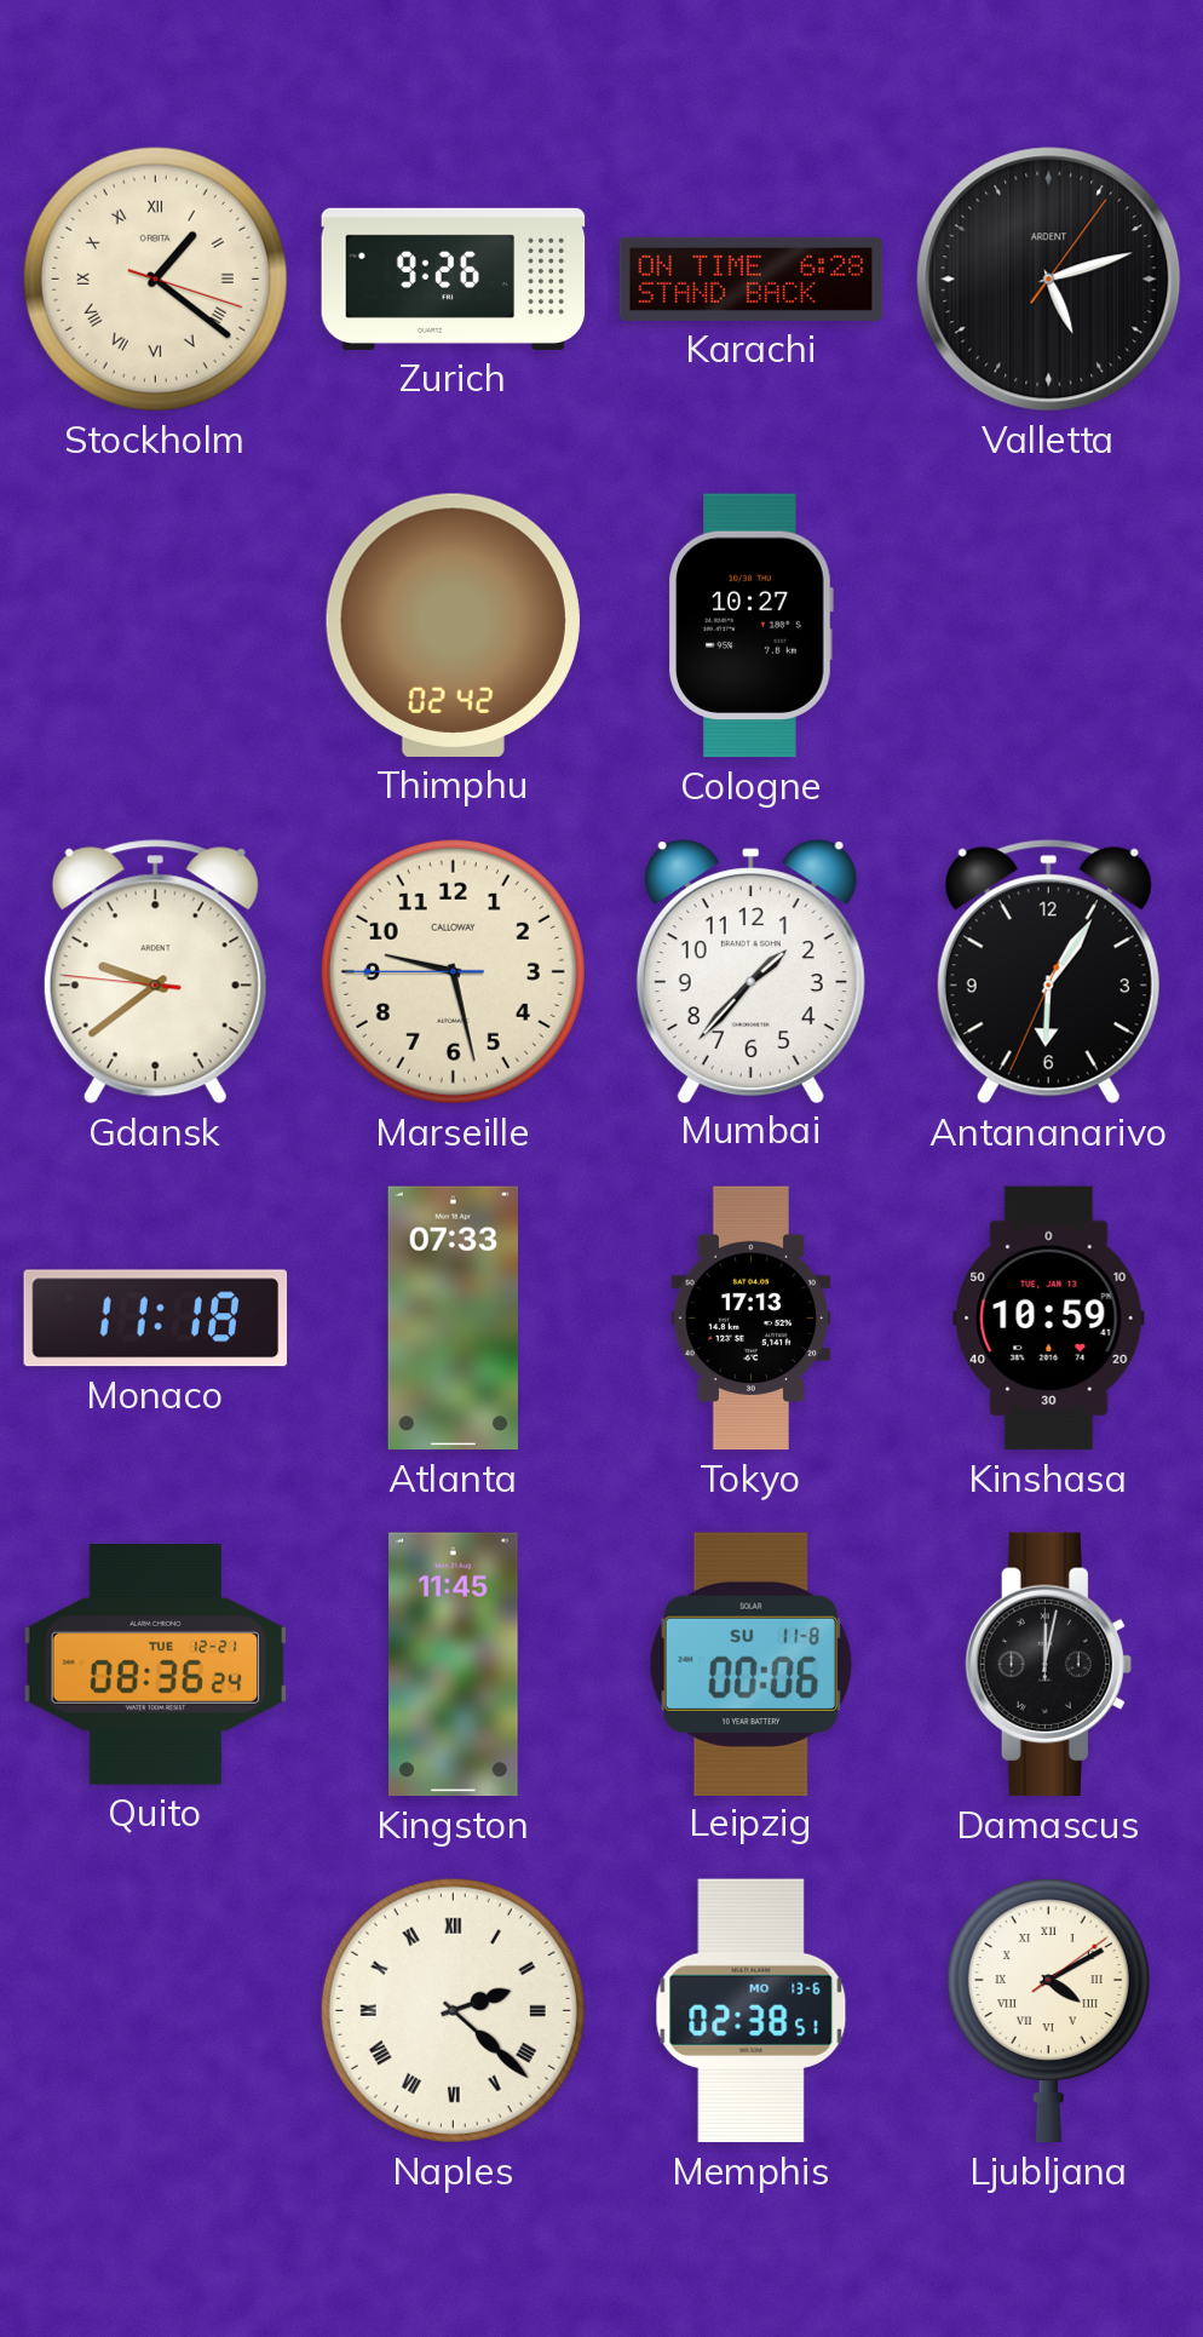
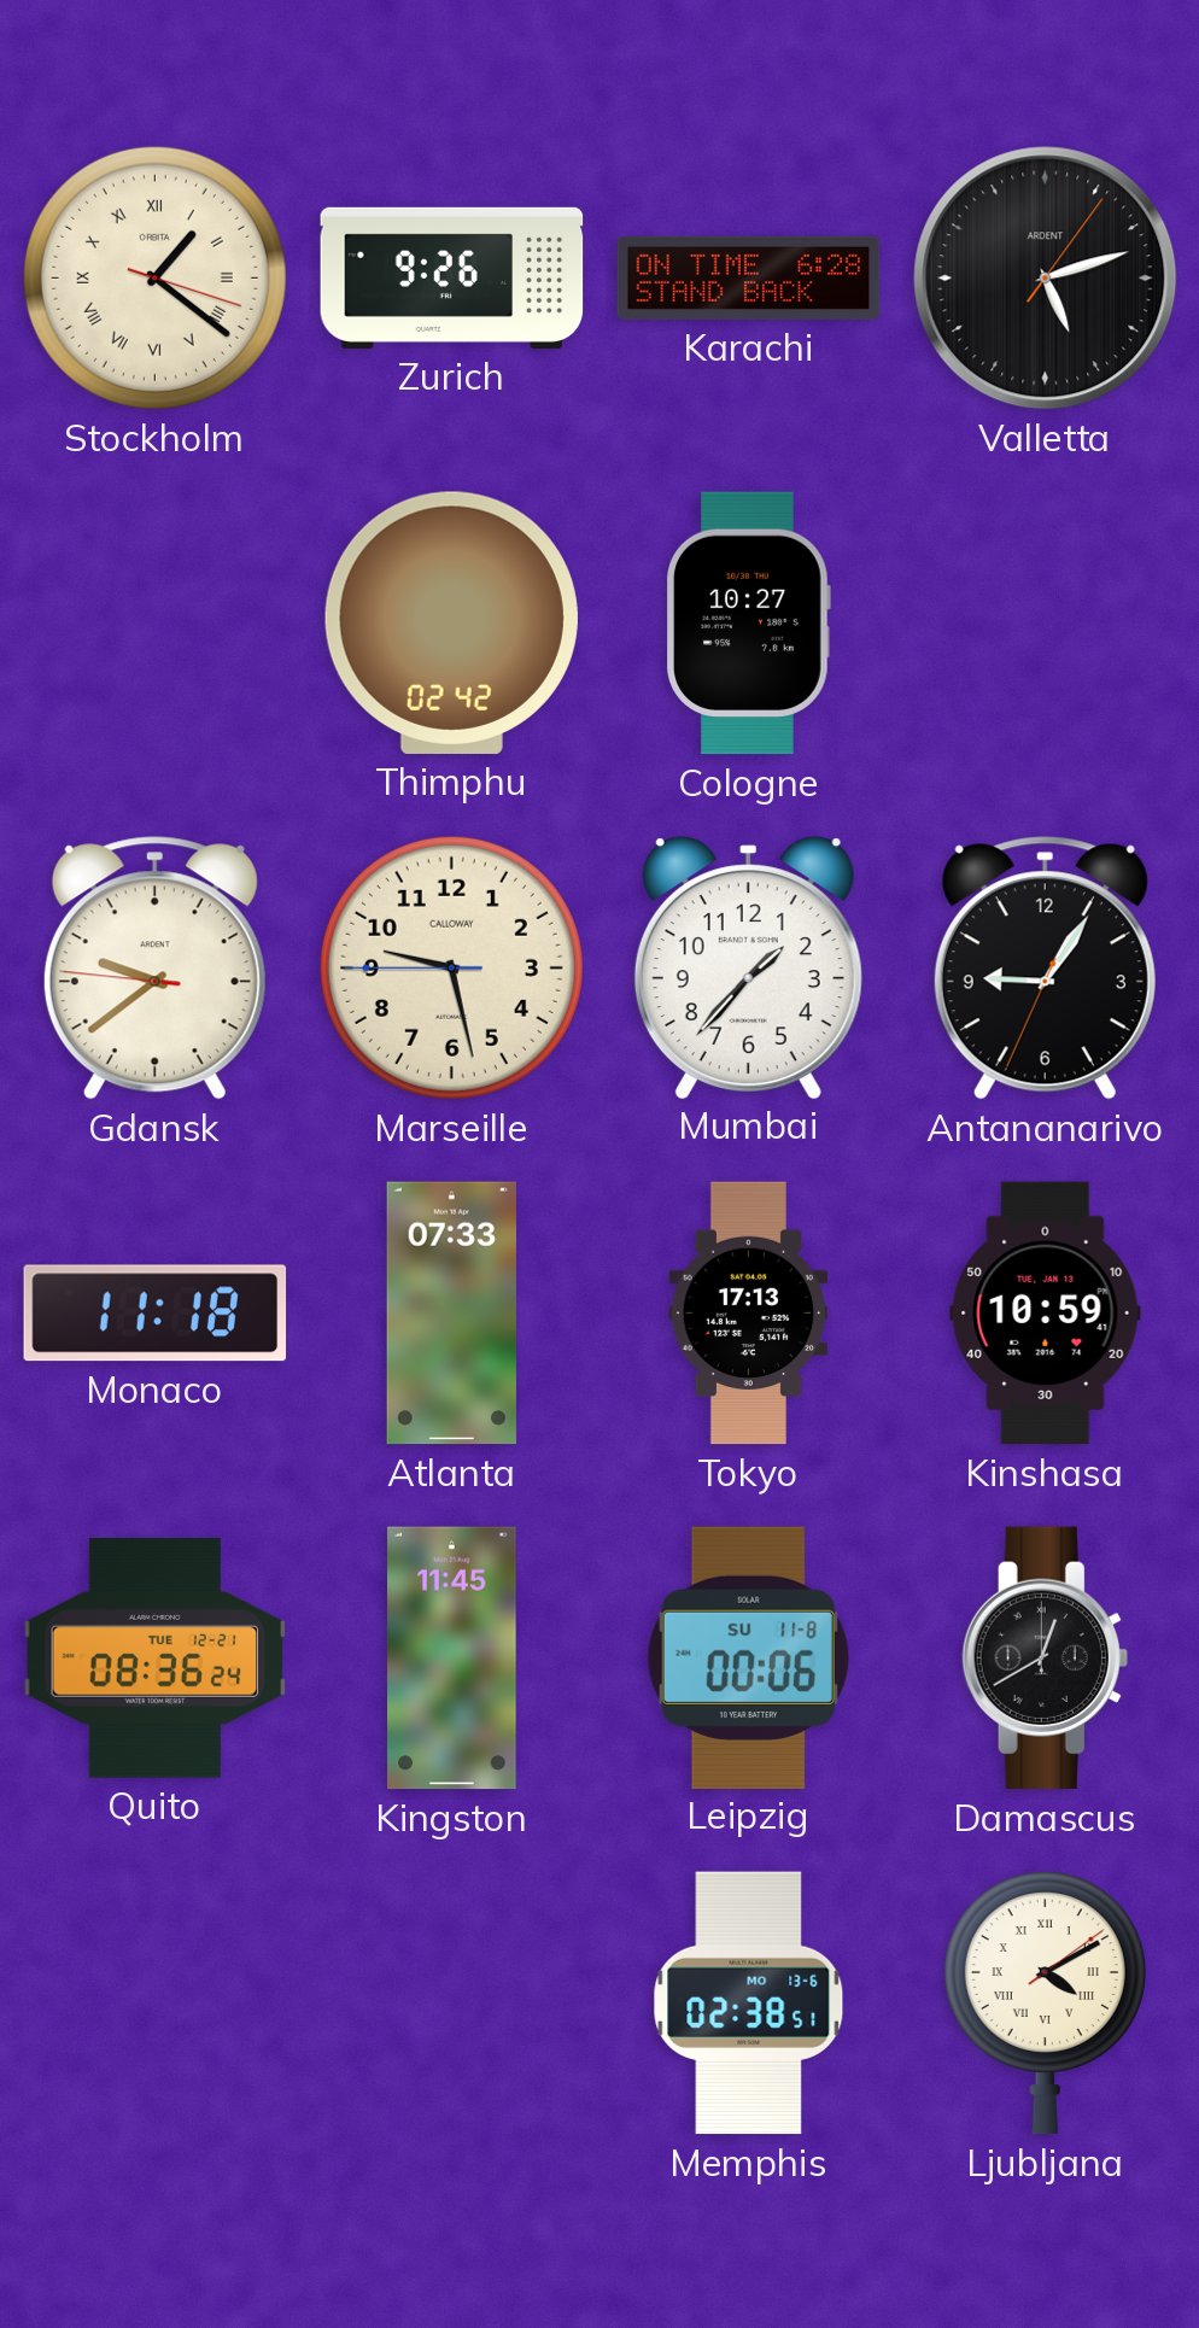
Antananarivo: 6:05 -> 9:05
Damascus: 12:02 -> 12:40
Naples: 2:22 -> none
